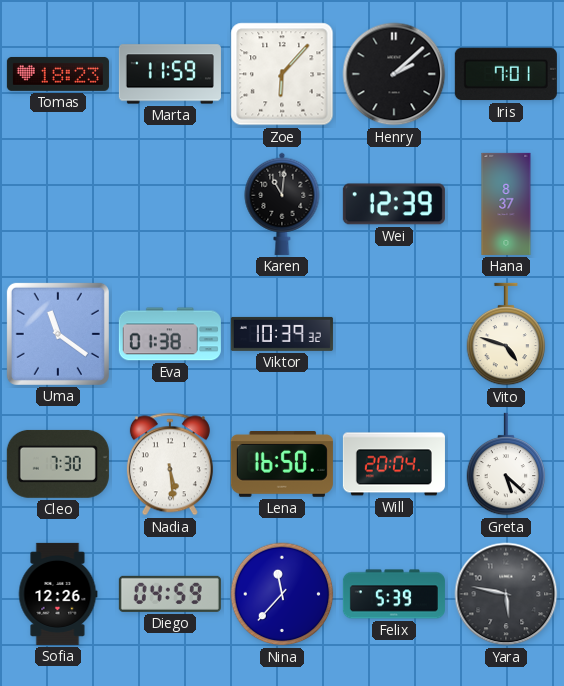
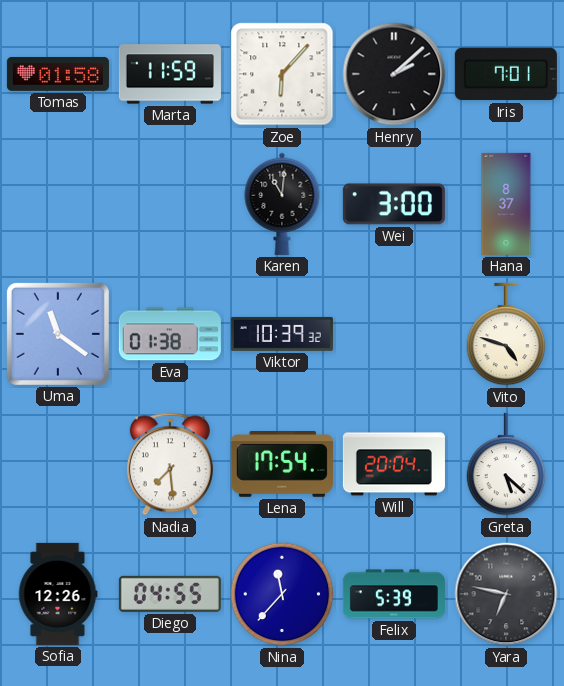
Tomas: 18:23 -> 01:58
Wei: 12:39 -> 3:00
Cleo: 7:30 -> none
Nadia: 5:29 -> 7:29
Lena: 16:50 -> 17:54
Diego: 04:59 -> 04:55
Yara: 5:47 -> 6:47
